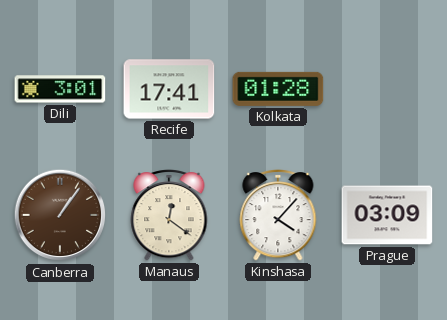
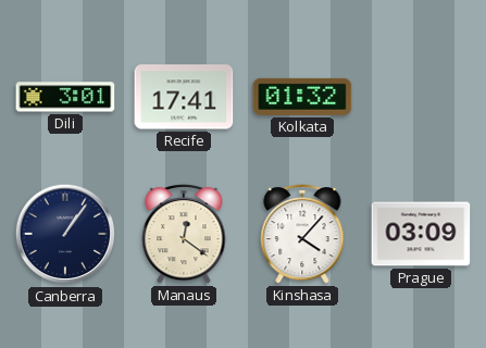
Kolkata: 01:28 -> 01:32
Canberra dial: brown -> navy
